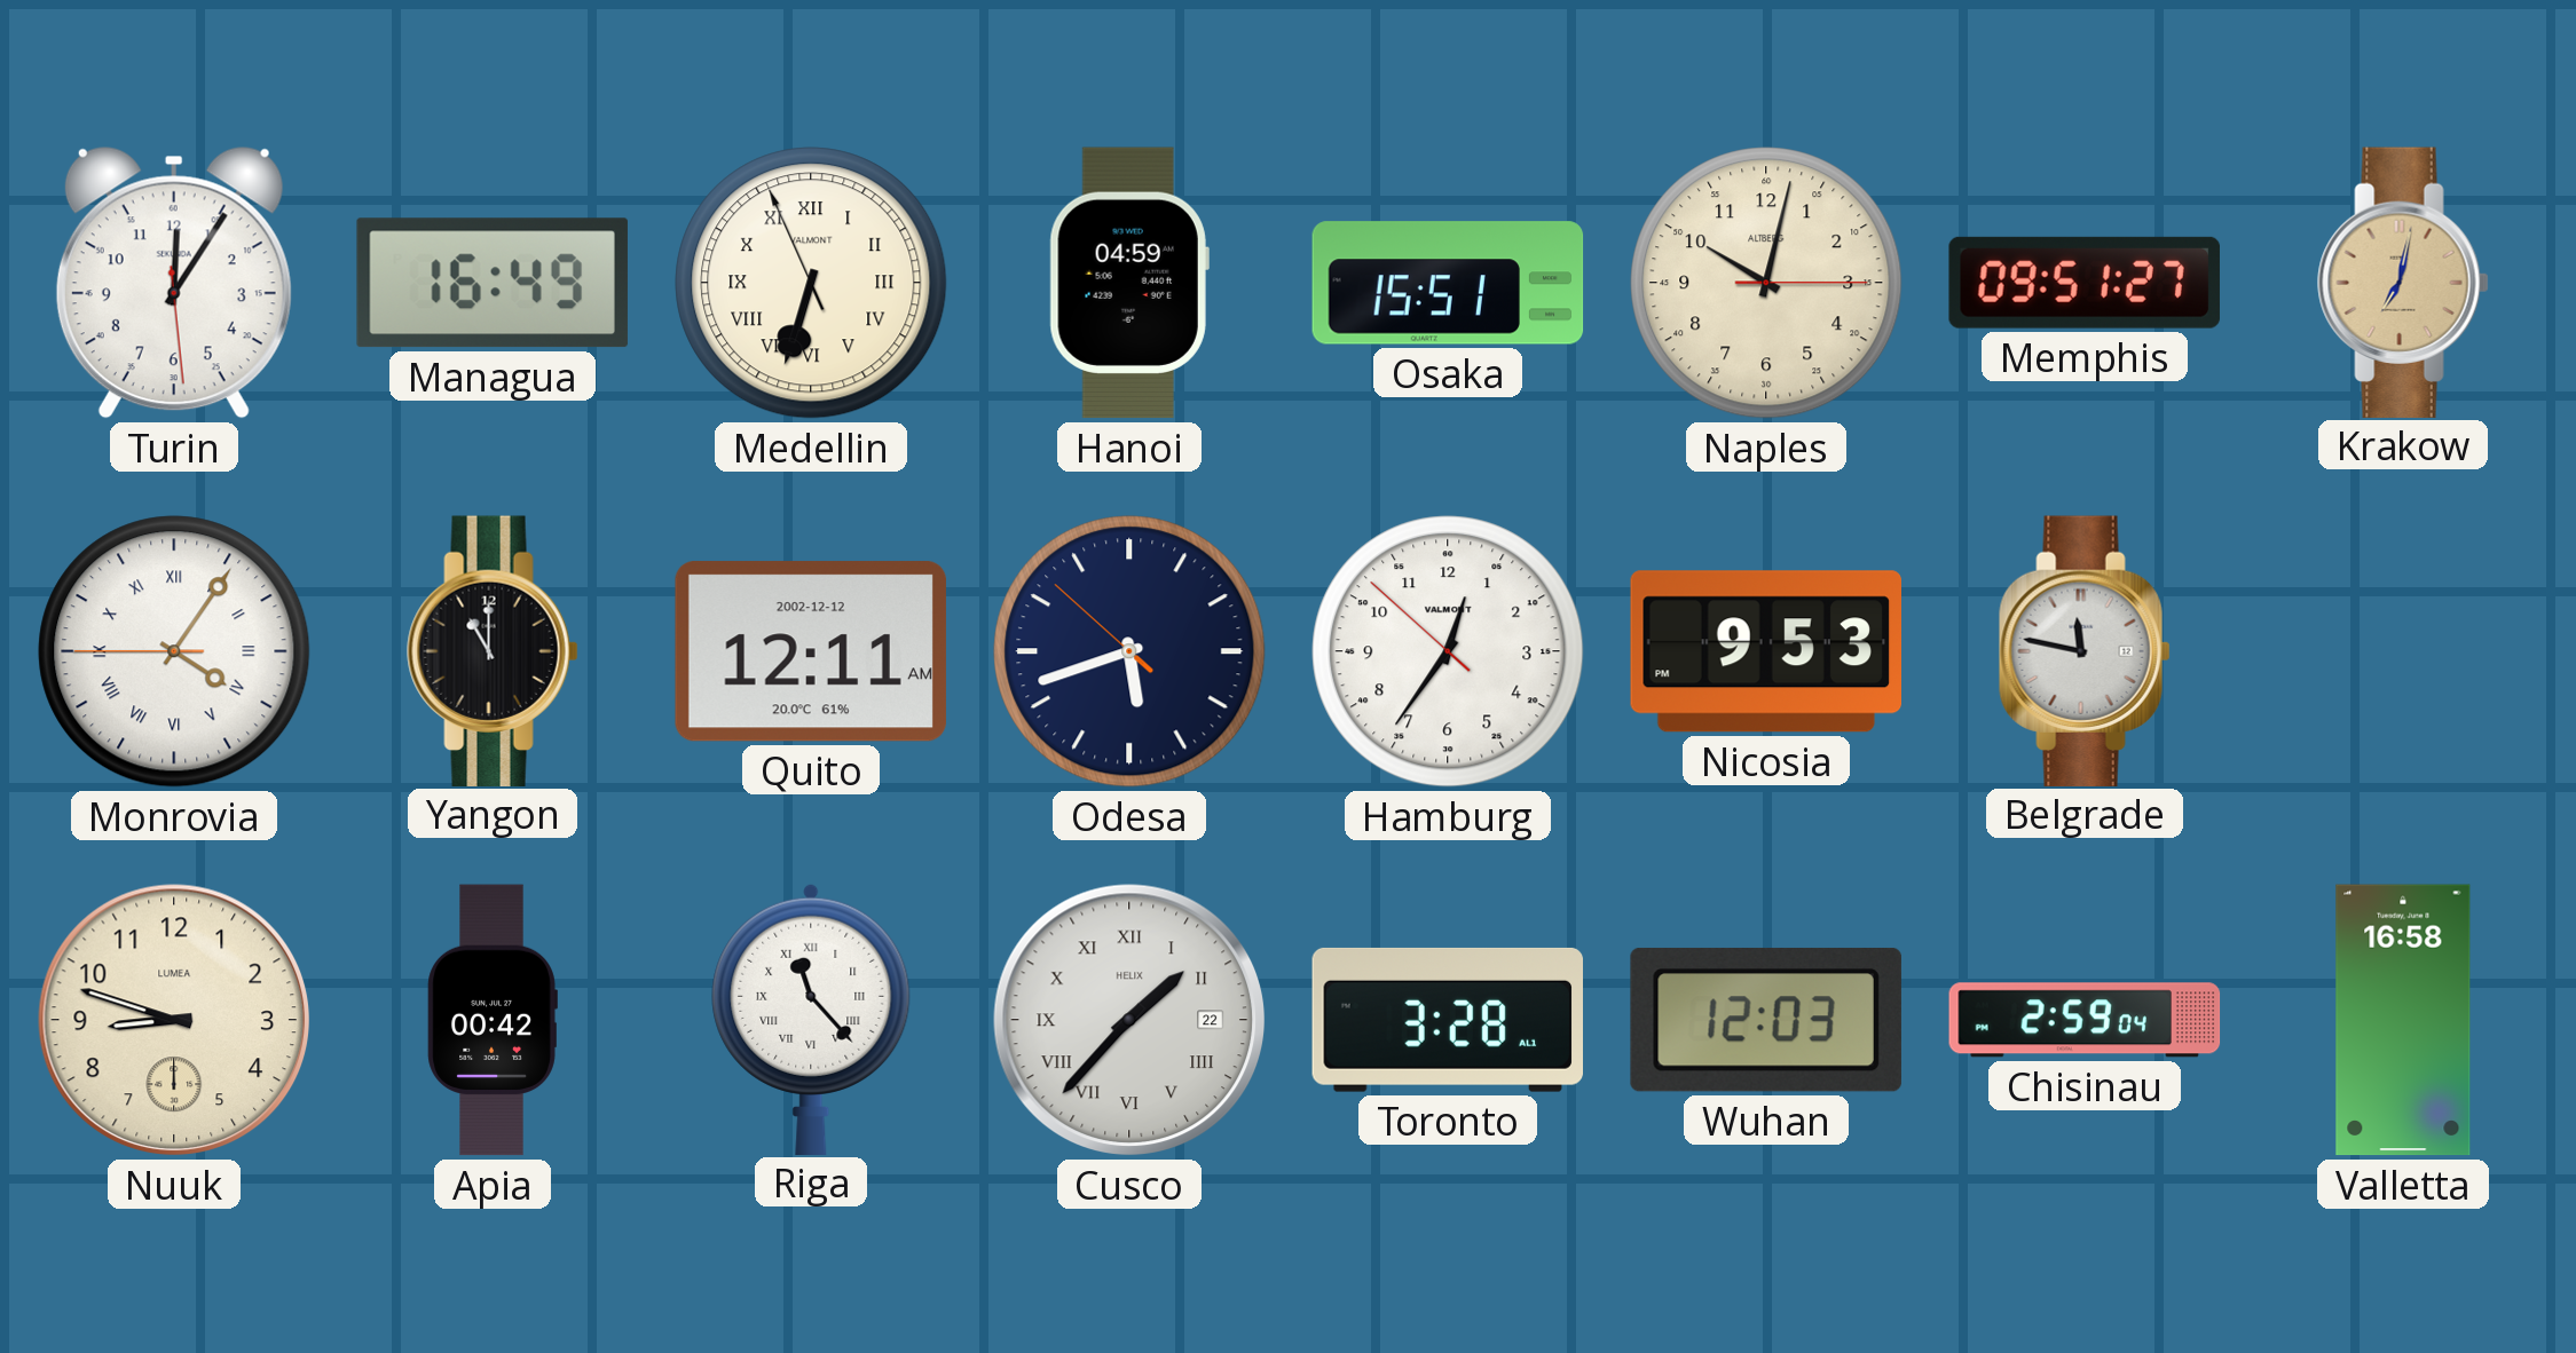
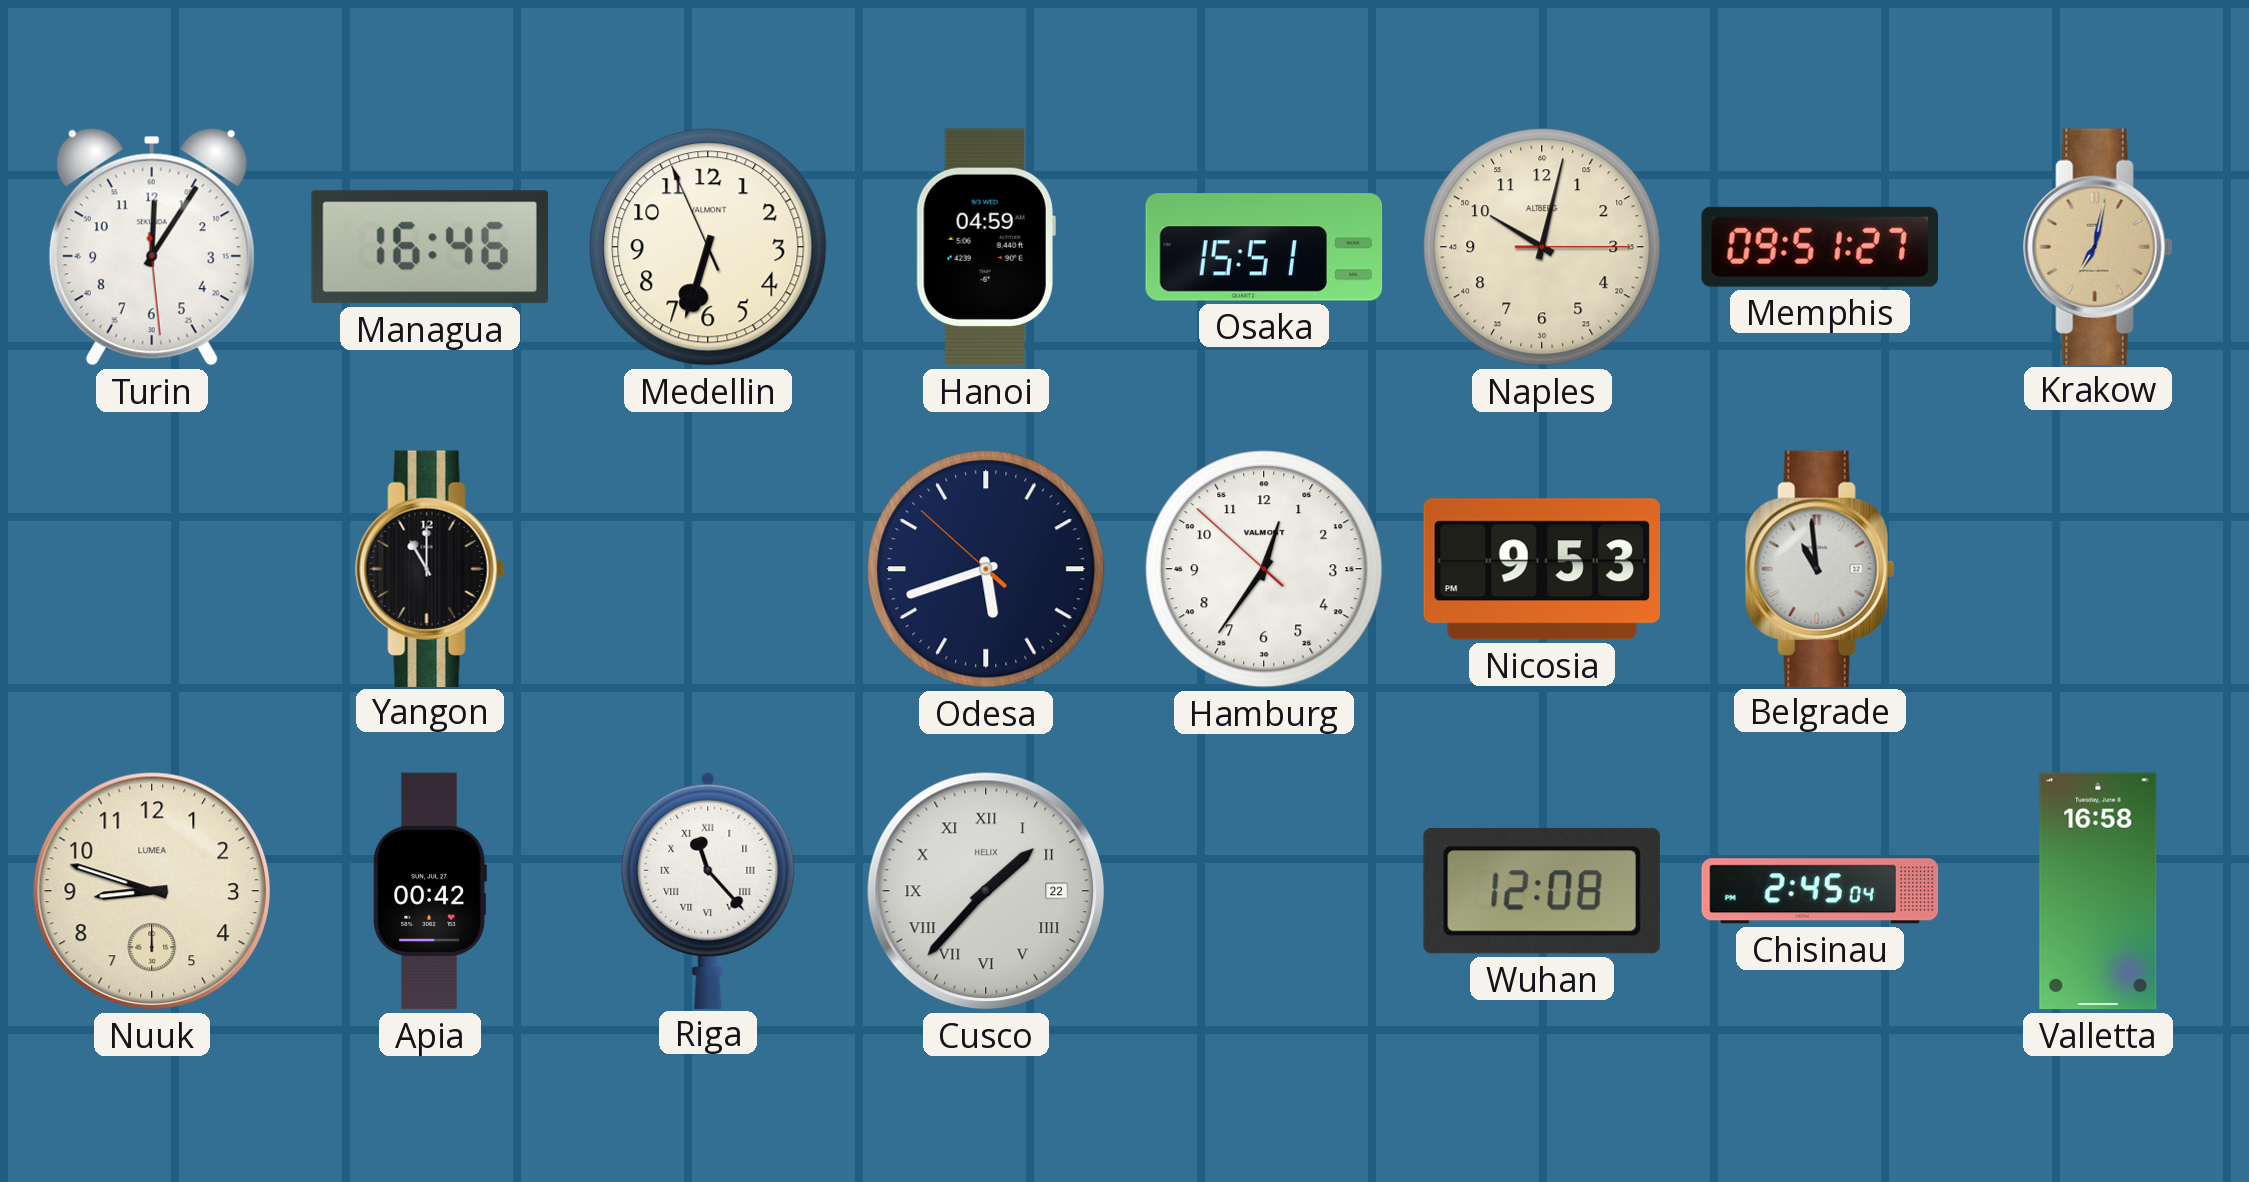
Managua: 16:49 -> 16:46
Medellin numerals: Roman -> Arabic
Monrovia: 4:05 -> none
Quito: 12:11 -> none
Belgrade: 11:47 -> 10:59
Toronto: 3:28 -> none
Wuhan: 12:03 -> 12:08
Chisinau: 2:59 -> 2:45
